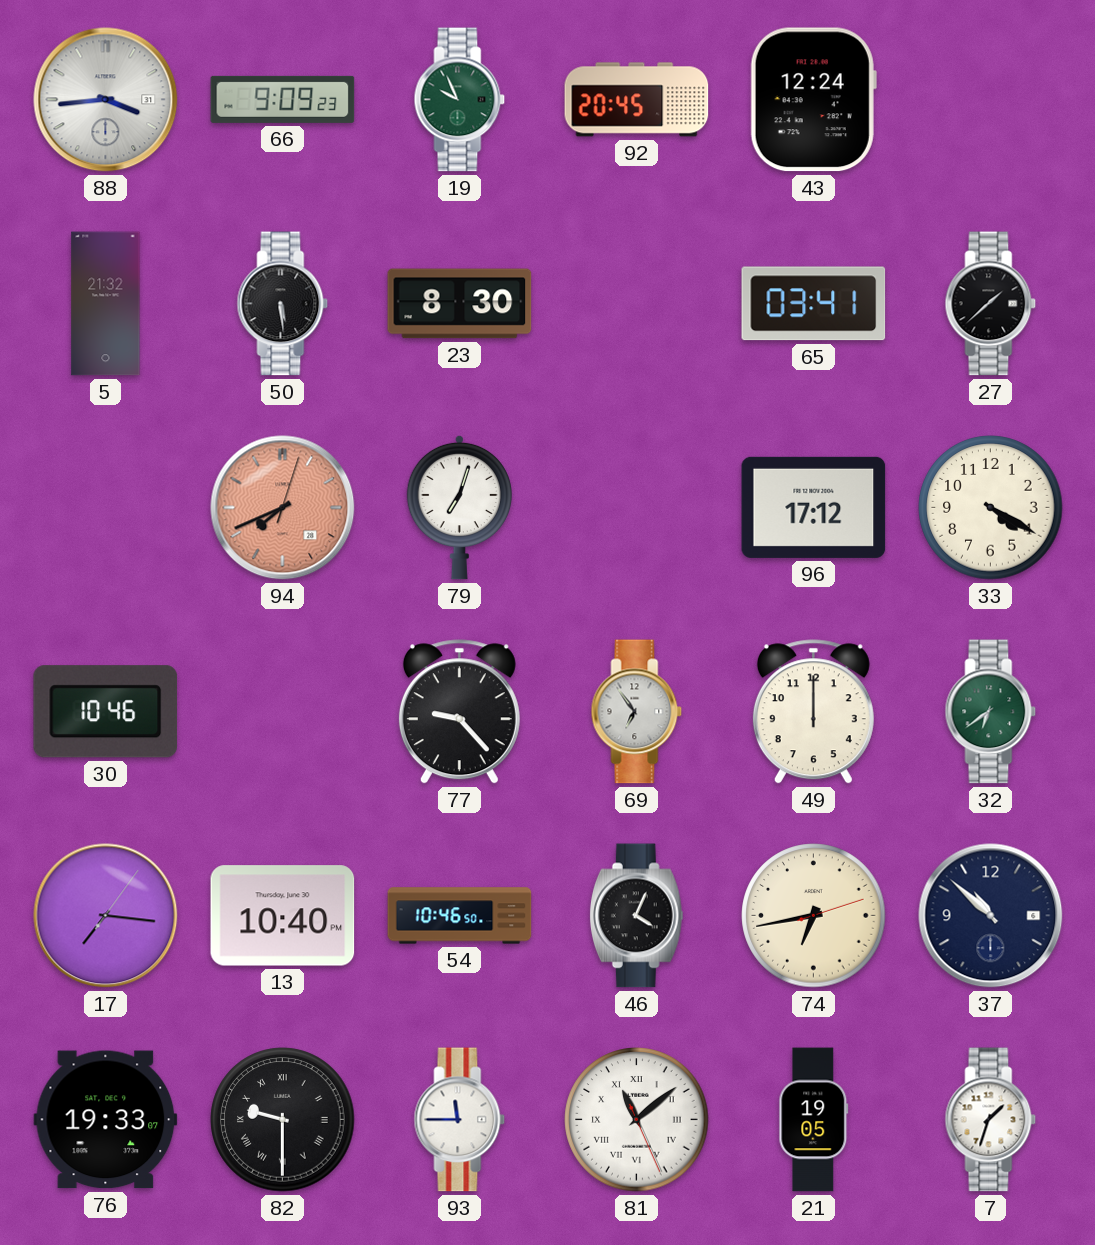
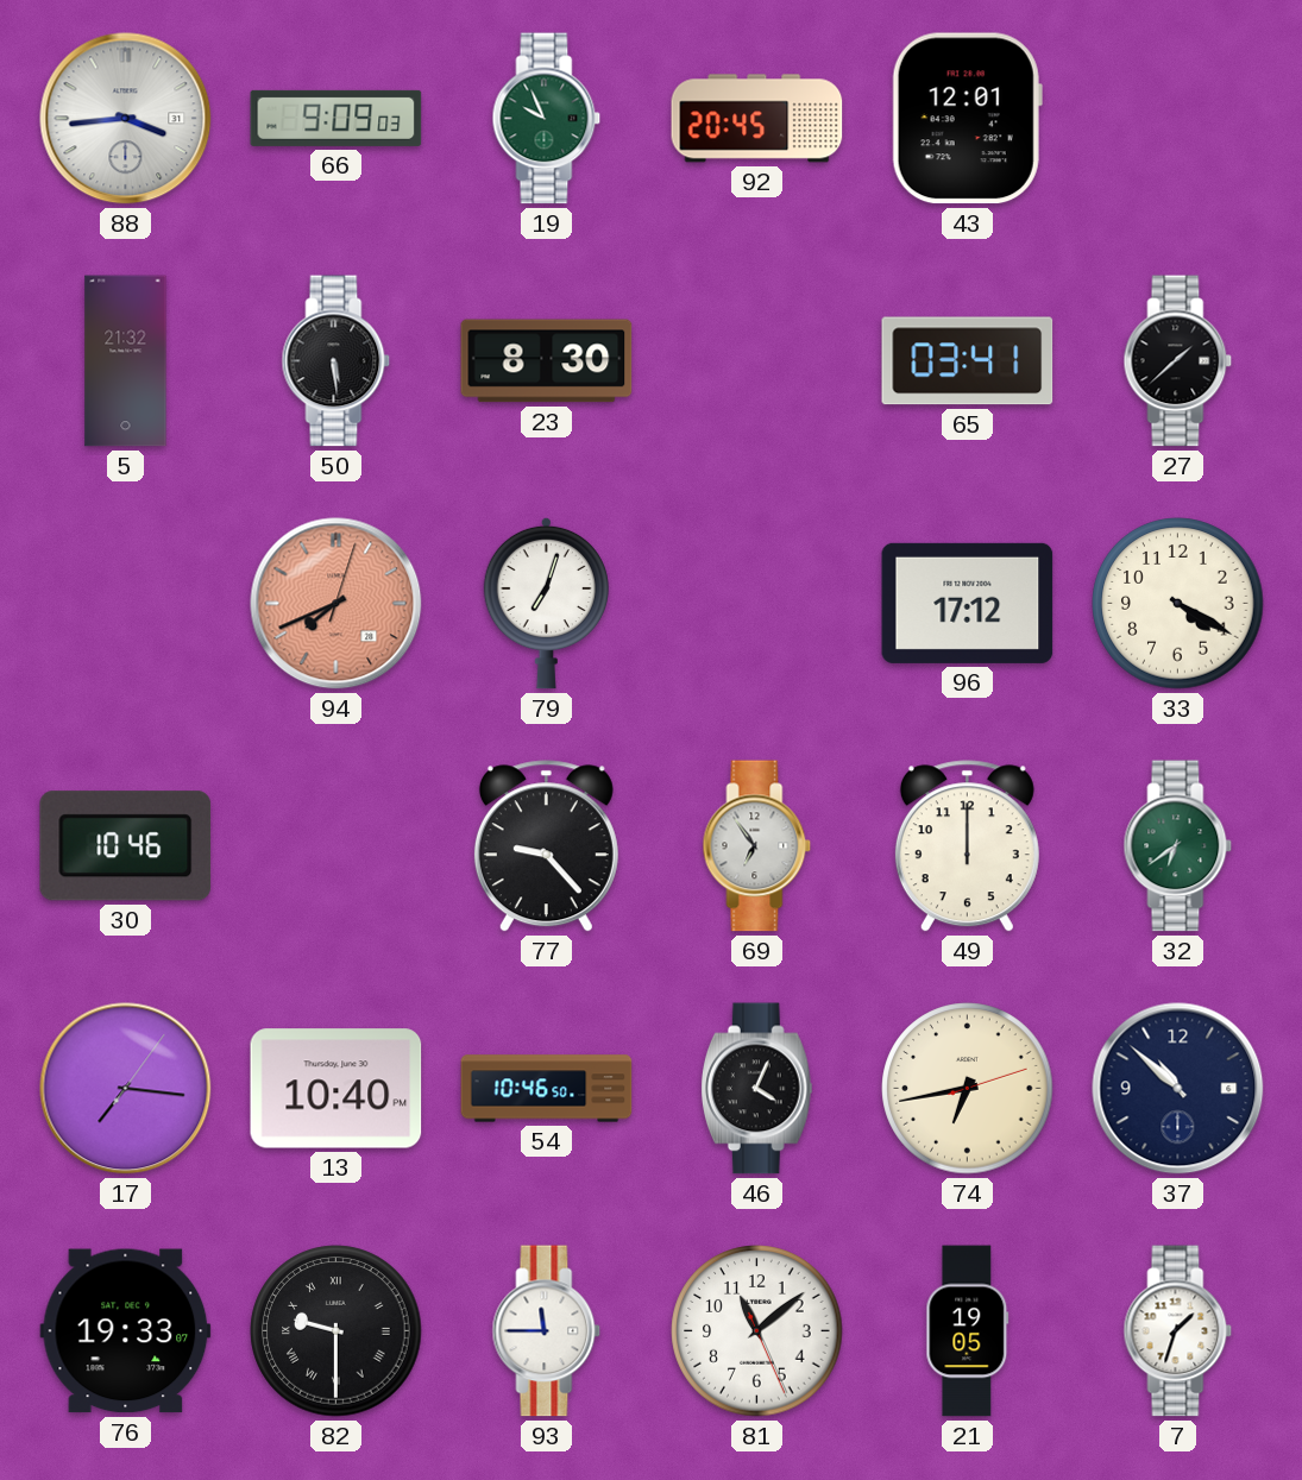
66: 9:09:23 -> 9:09:03
43: 12:24 -> 12:01
81 numerals: Roman -> Arabic
